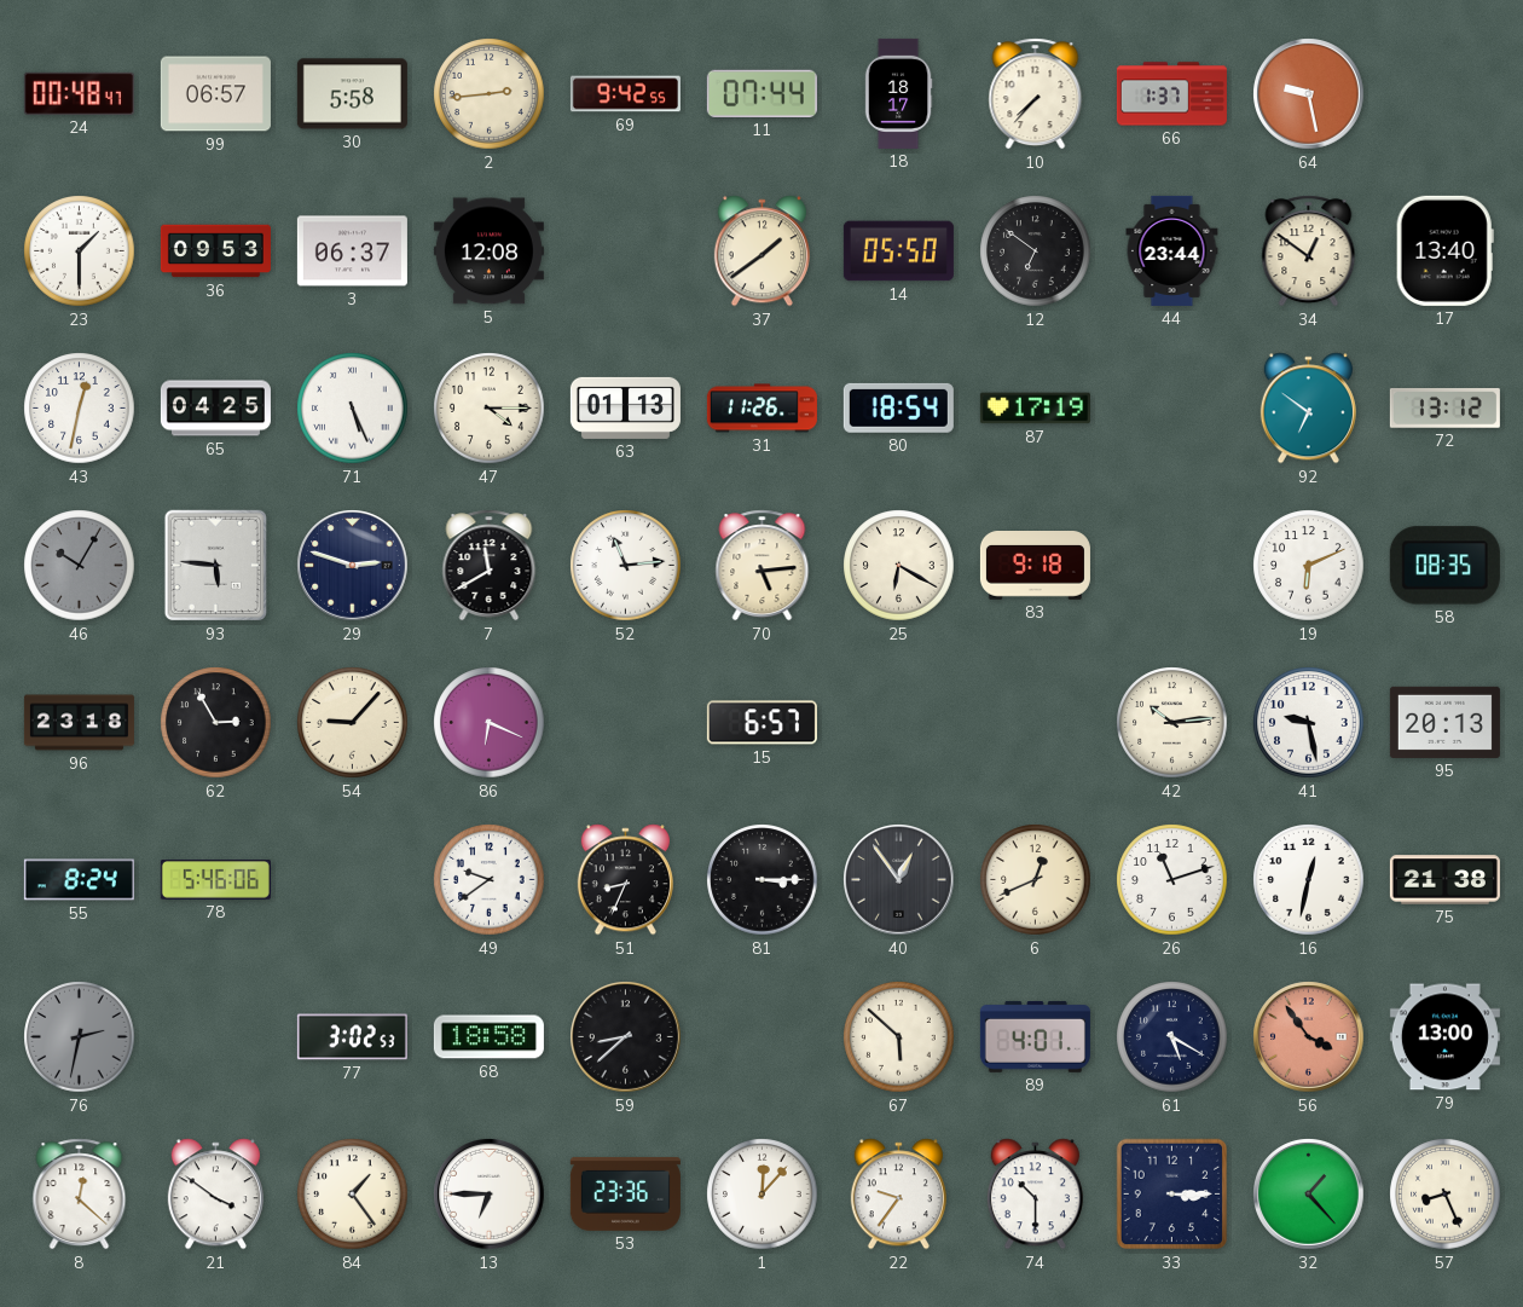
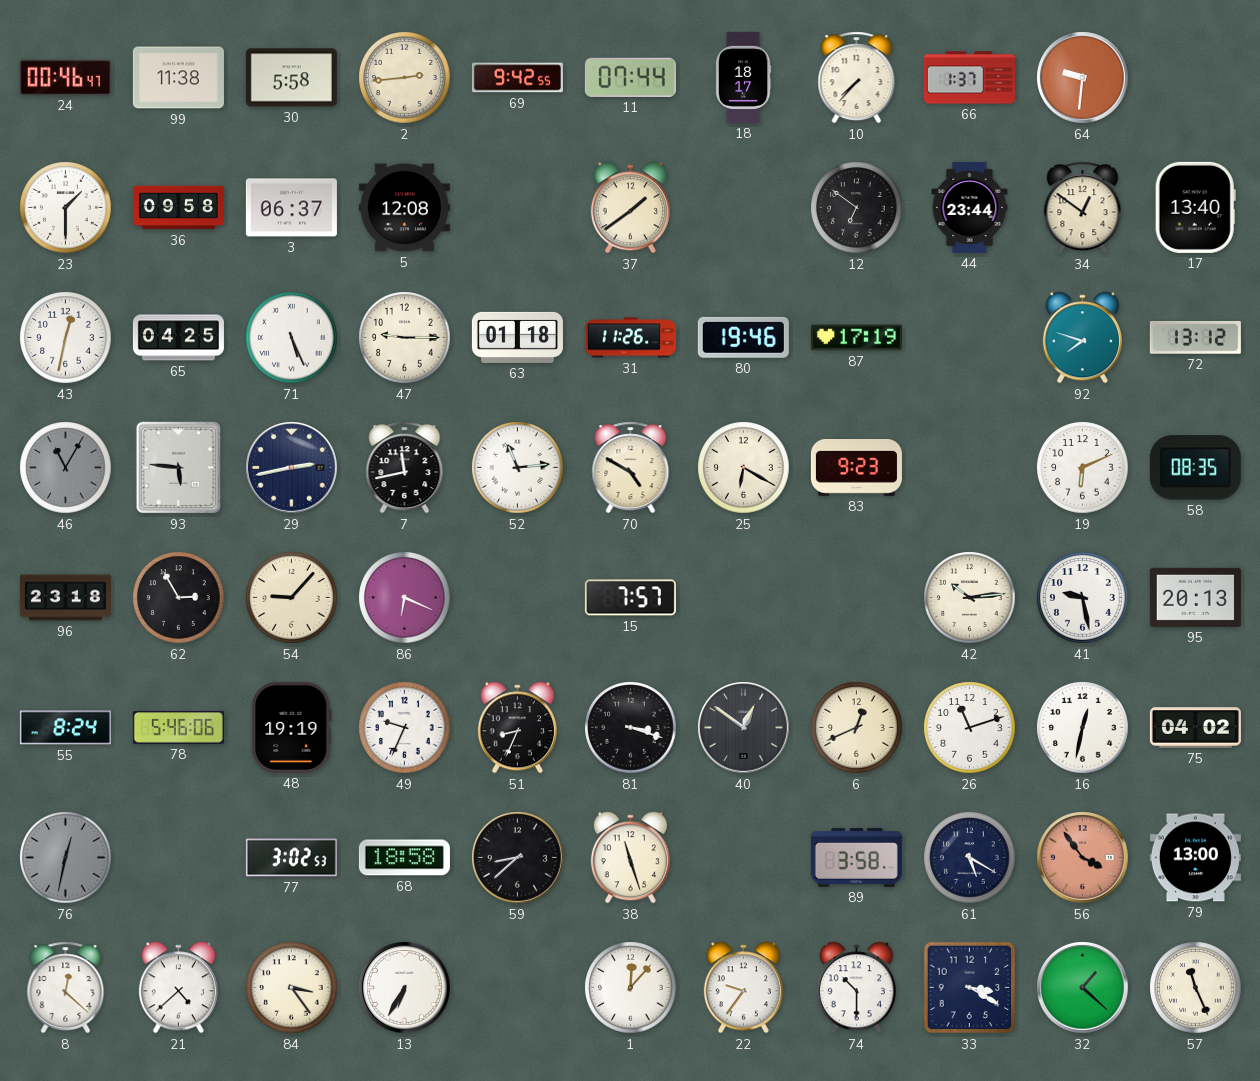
24: 00:48 -> 00:46
99: 06:57 -> 11:38
64: 9:28 -> 9:31
36: 09:53 -> 09:58
14: 05:50 -> none
47: 4:15 -> 9:15
63: 01:13 -> 01:18
80: 18:54 -> 19:46
92: 6:51 -> 7:48
46: 10:05 -> 11:05
29: 2:48 -> 2:43
7: 11:40 -> 11:43
70: 5:14 -> 4:50
83: 9:18 -> 9:23
15: 6:57 -> 7:57
48: none -> 19:19
49: 9:39 -> 9:34
81: 3:15 -> 3:18
40: 12:54 -> 12:51
75: 21:38 -> 04:02
76: 2:32 -> 12:32
38: none -> 11:27
67: 5:52 -> none
89: 4:01 -> 3:58
21: 3:51 -> 4:38
84: 1:24 -> 3:24
13: 6:45 -> 6:35
53: 23:36 -> none
33: 3:15 -> 3:20
32: 1:23 -> 1:22
57: 8:26 -> 11:26
